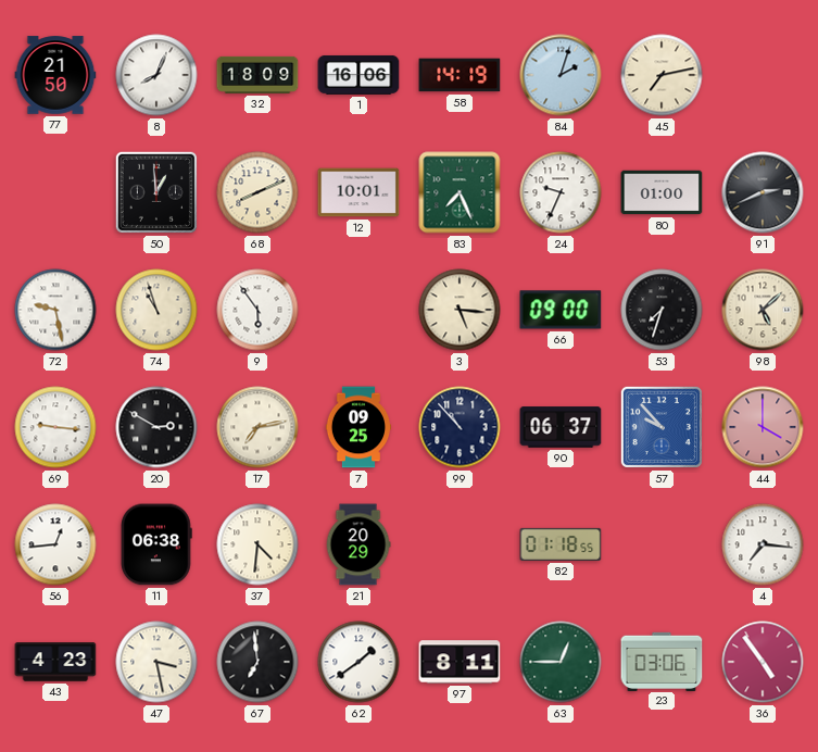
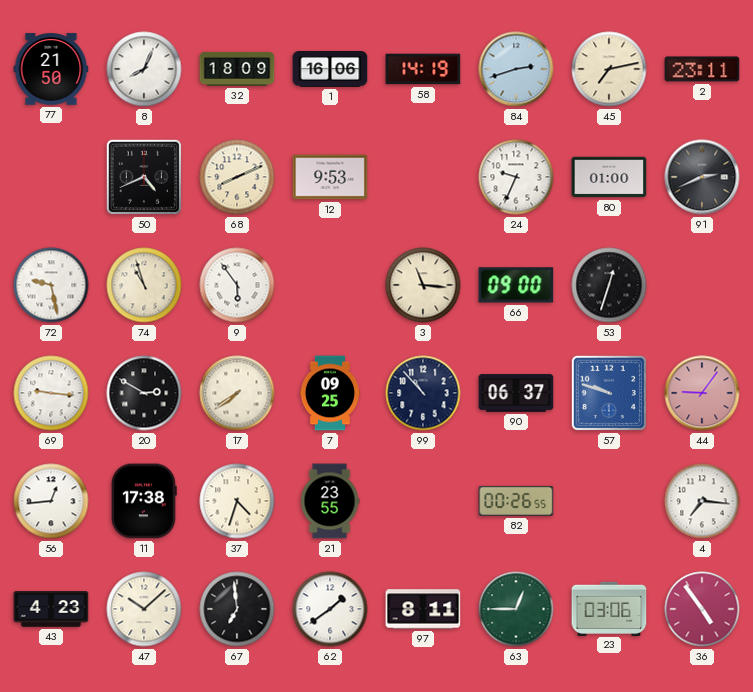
84: 2:03 -> 2:42
2: none -> 23:11
50: 12:59 -> 4:41
12: 10:01 -> 9:53
83: 7:26 -> none
3: 5:16 -> 11:16
53: 7:33 -> 12:33
98: 5:08 -> none
17: 7:13 -> 7:39
57: 9:53 -> 9:48
44: 4:00 -> 9:06
11: 06:38 -> 17:38
37: 4:31 -> 4:33
21: 20:29 -> 23:55
82: 01:18 -> 00:26
47: 3:28 -> 10:08
